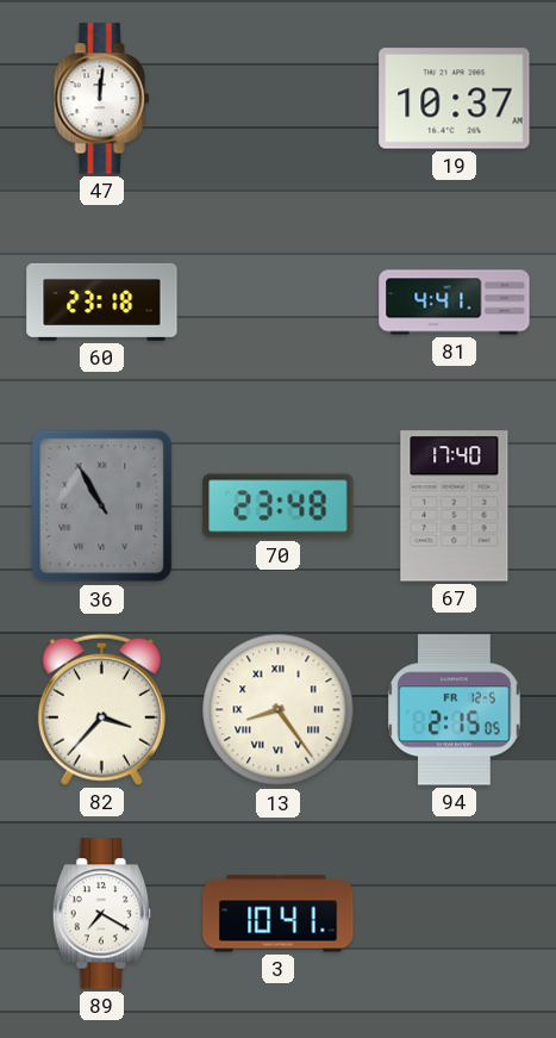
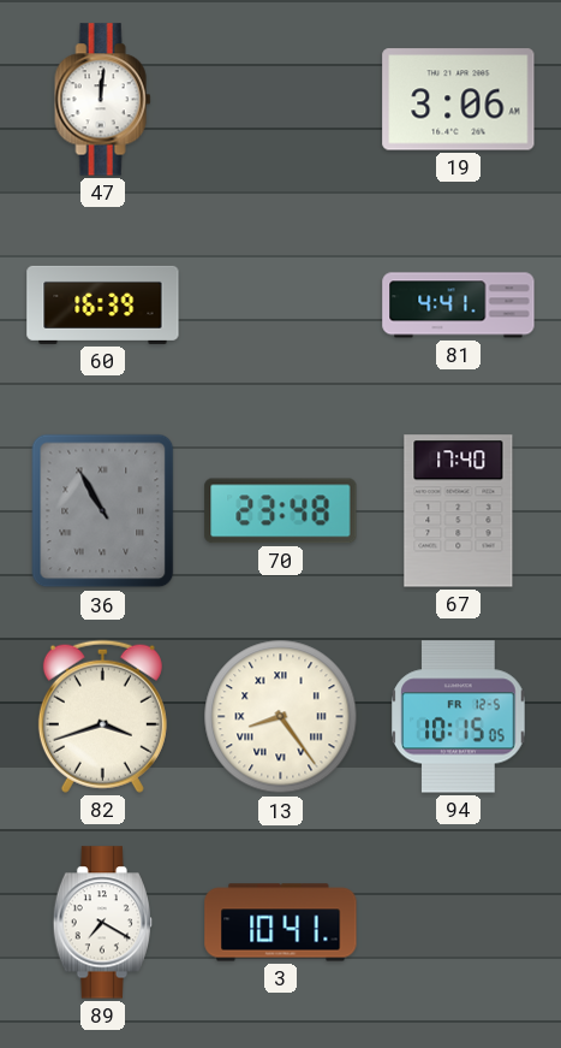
19: 10:37 -> 3:06
60: 23:18 -> 16:39
82: 3:37 -> 3:42
94: 2:15 -> 10:15
